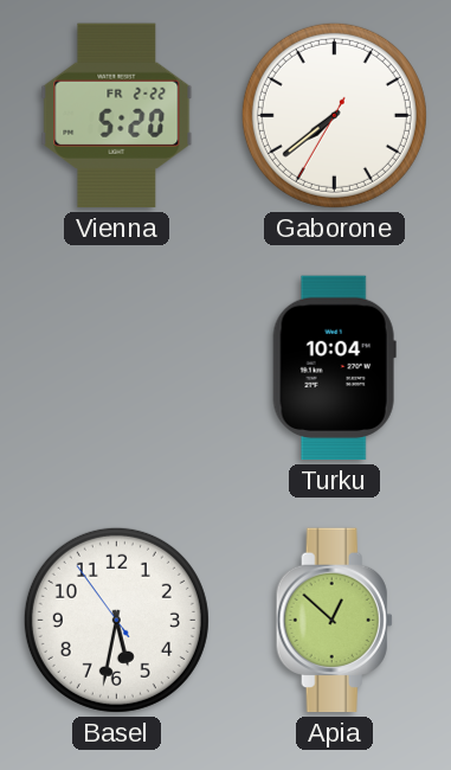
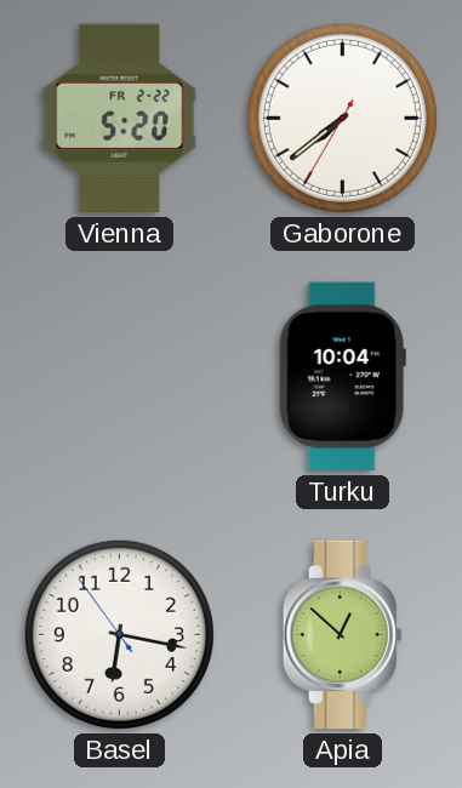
Basel: 5:31 -> 6:16
